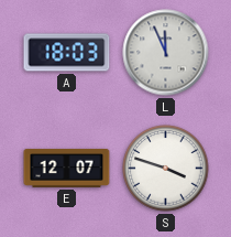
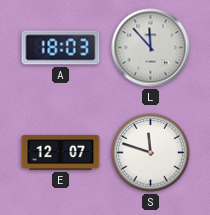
L: 11:56 -> 11:53
S: 3:48 -> 11:48
